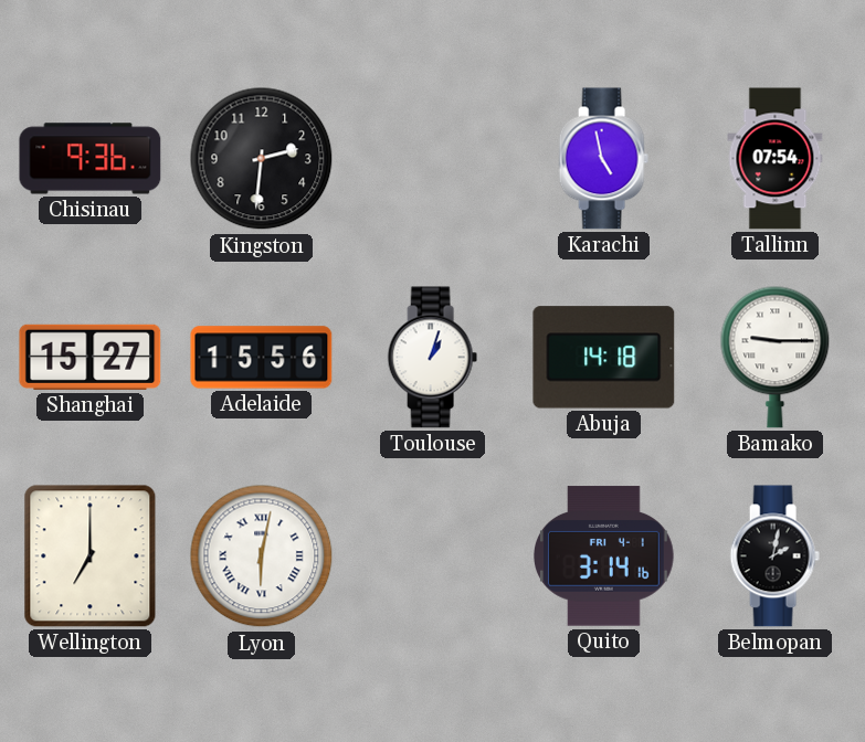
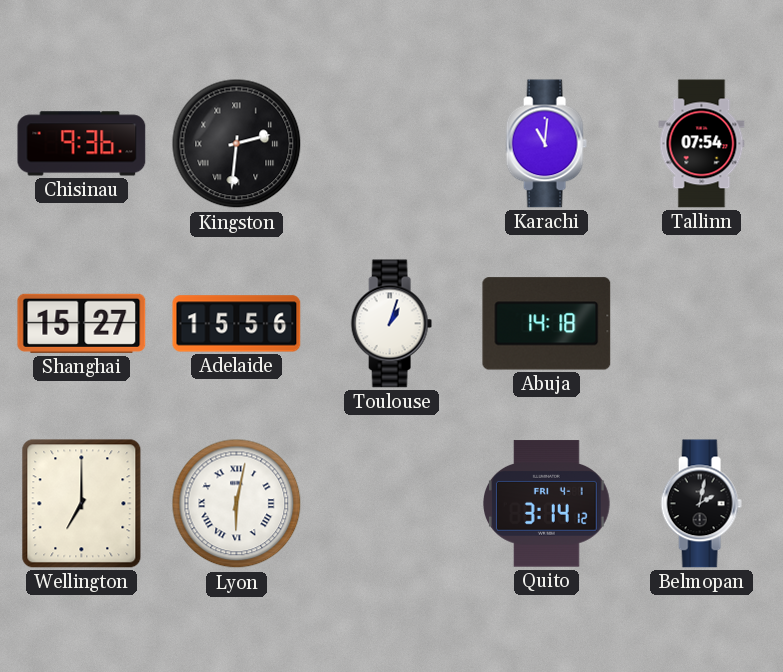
Kingston numerals: Arabic -> Roman
Karachi: 4:58 -> 11:01
Bamako: 9:15 -> none
Quito: 3:14:16 -> 3:14:12
